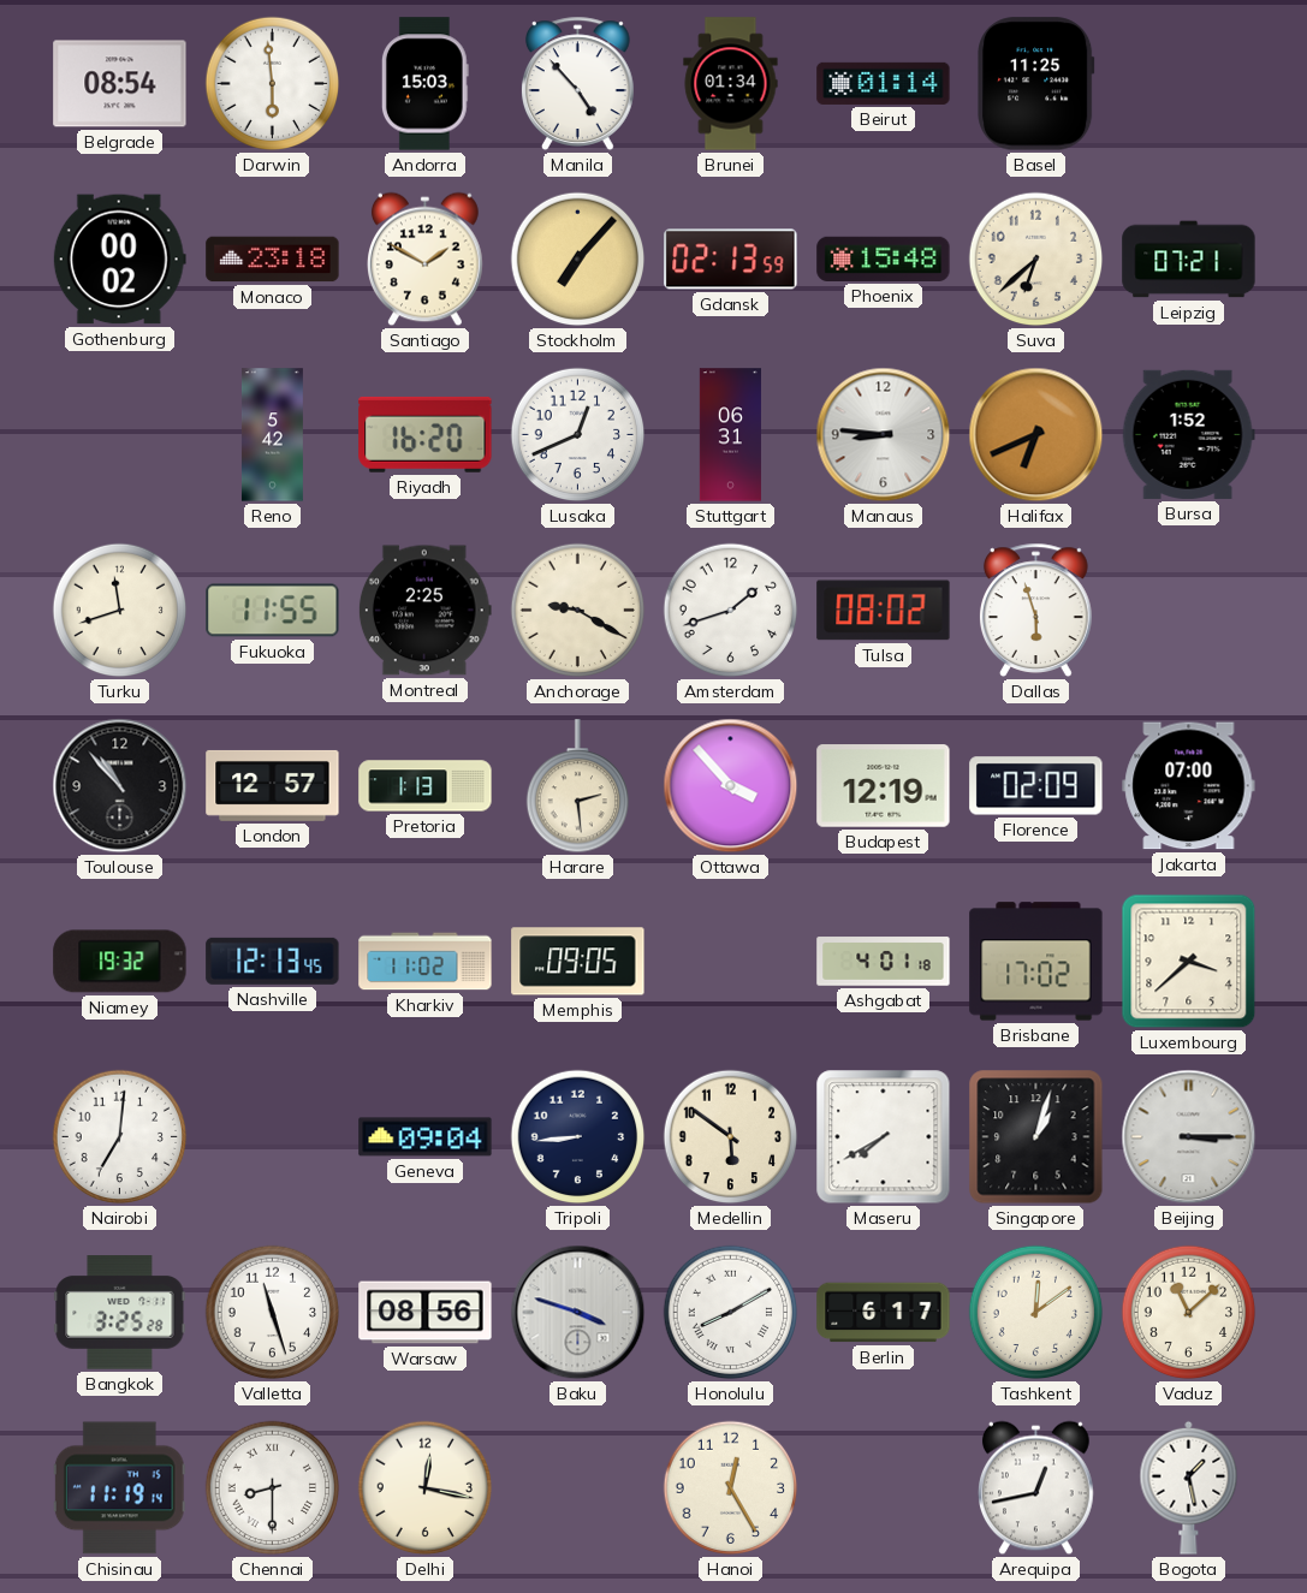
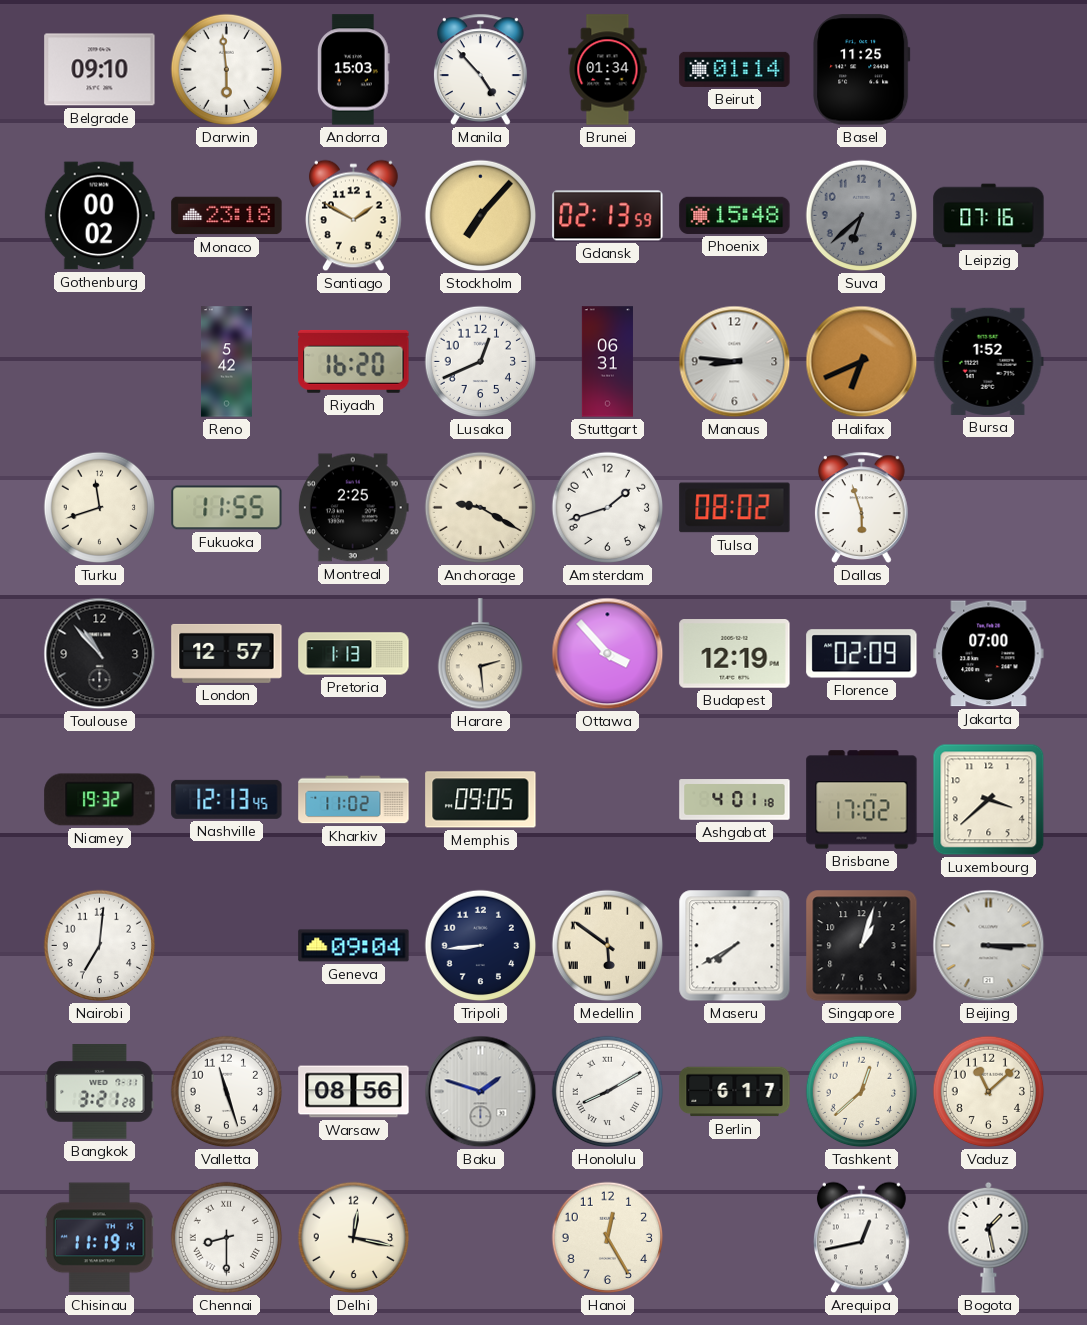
Belgrade: 08:54 -> 09:10
Suva dial: cream -> grey
Leipzig: 07:21 -> 07:16
Medellin numerals: Arabic -> Roman
Bangkok: 3:25 -> 3:21
Baku: 3:48 -> 1:48
Tashkent: 12:09 -> 12:38
